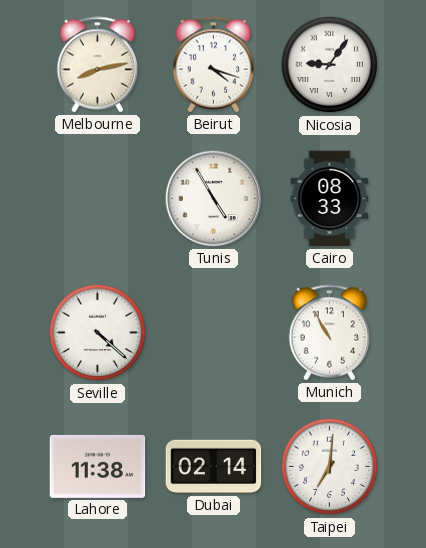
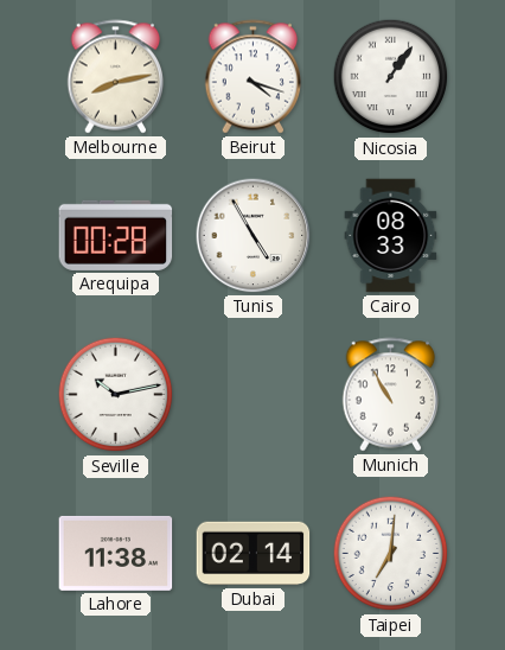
Nicosia: 9:06 -> 1:06
Arequipa: none -> 00:28
Seville: 4:22 -> 10:13
